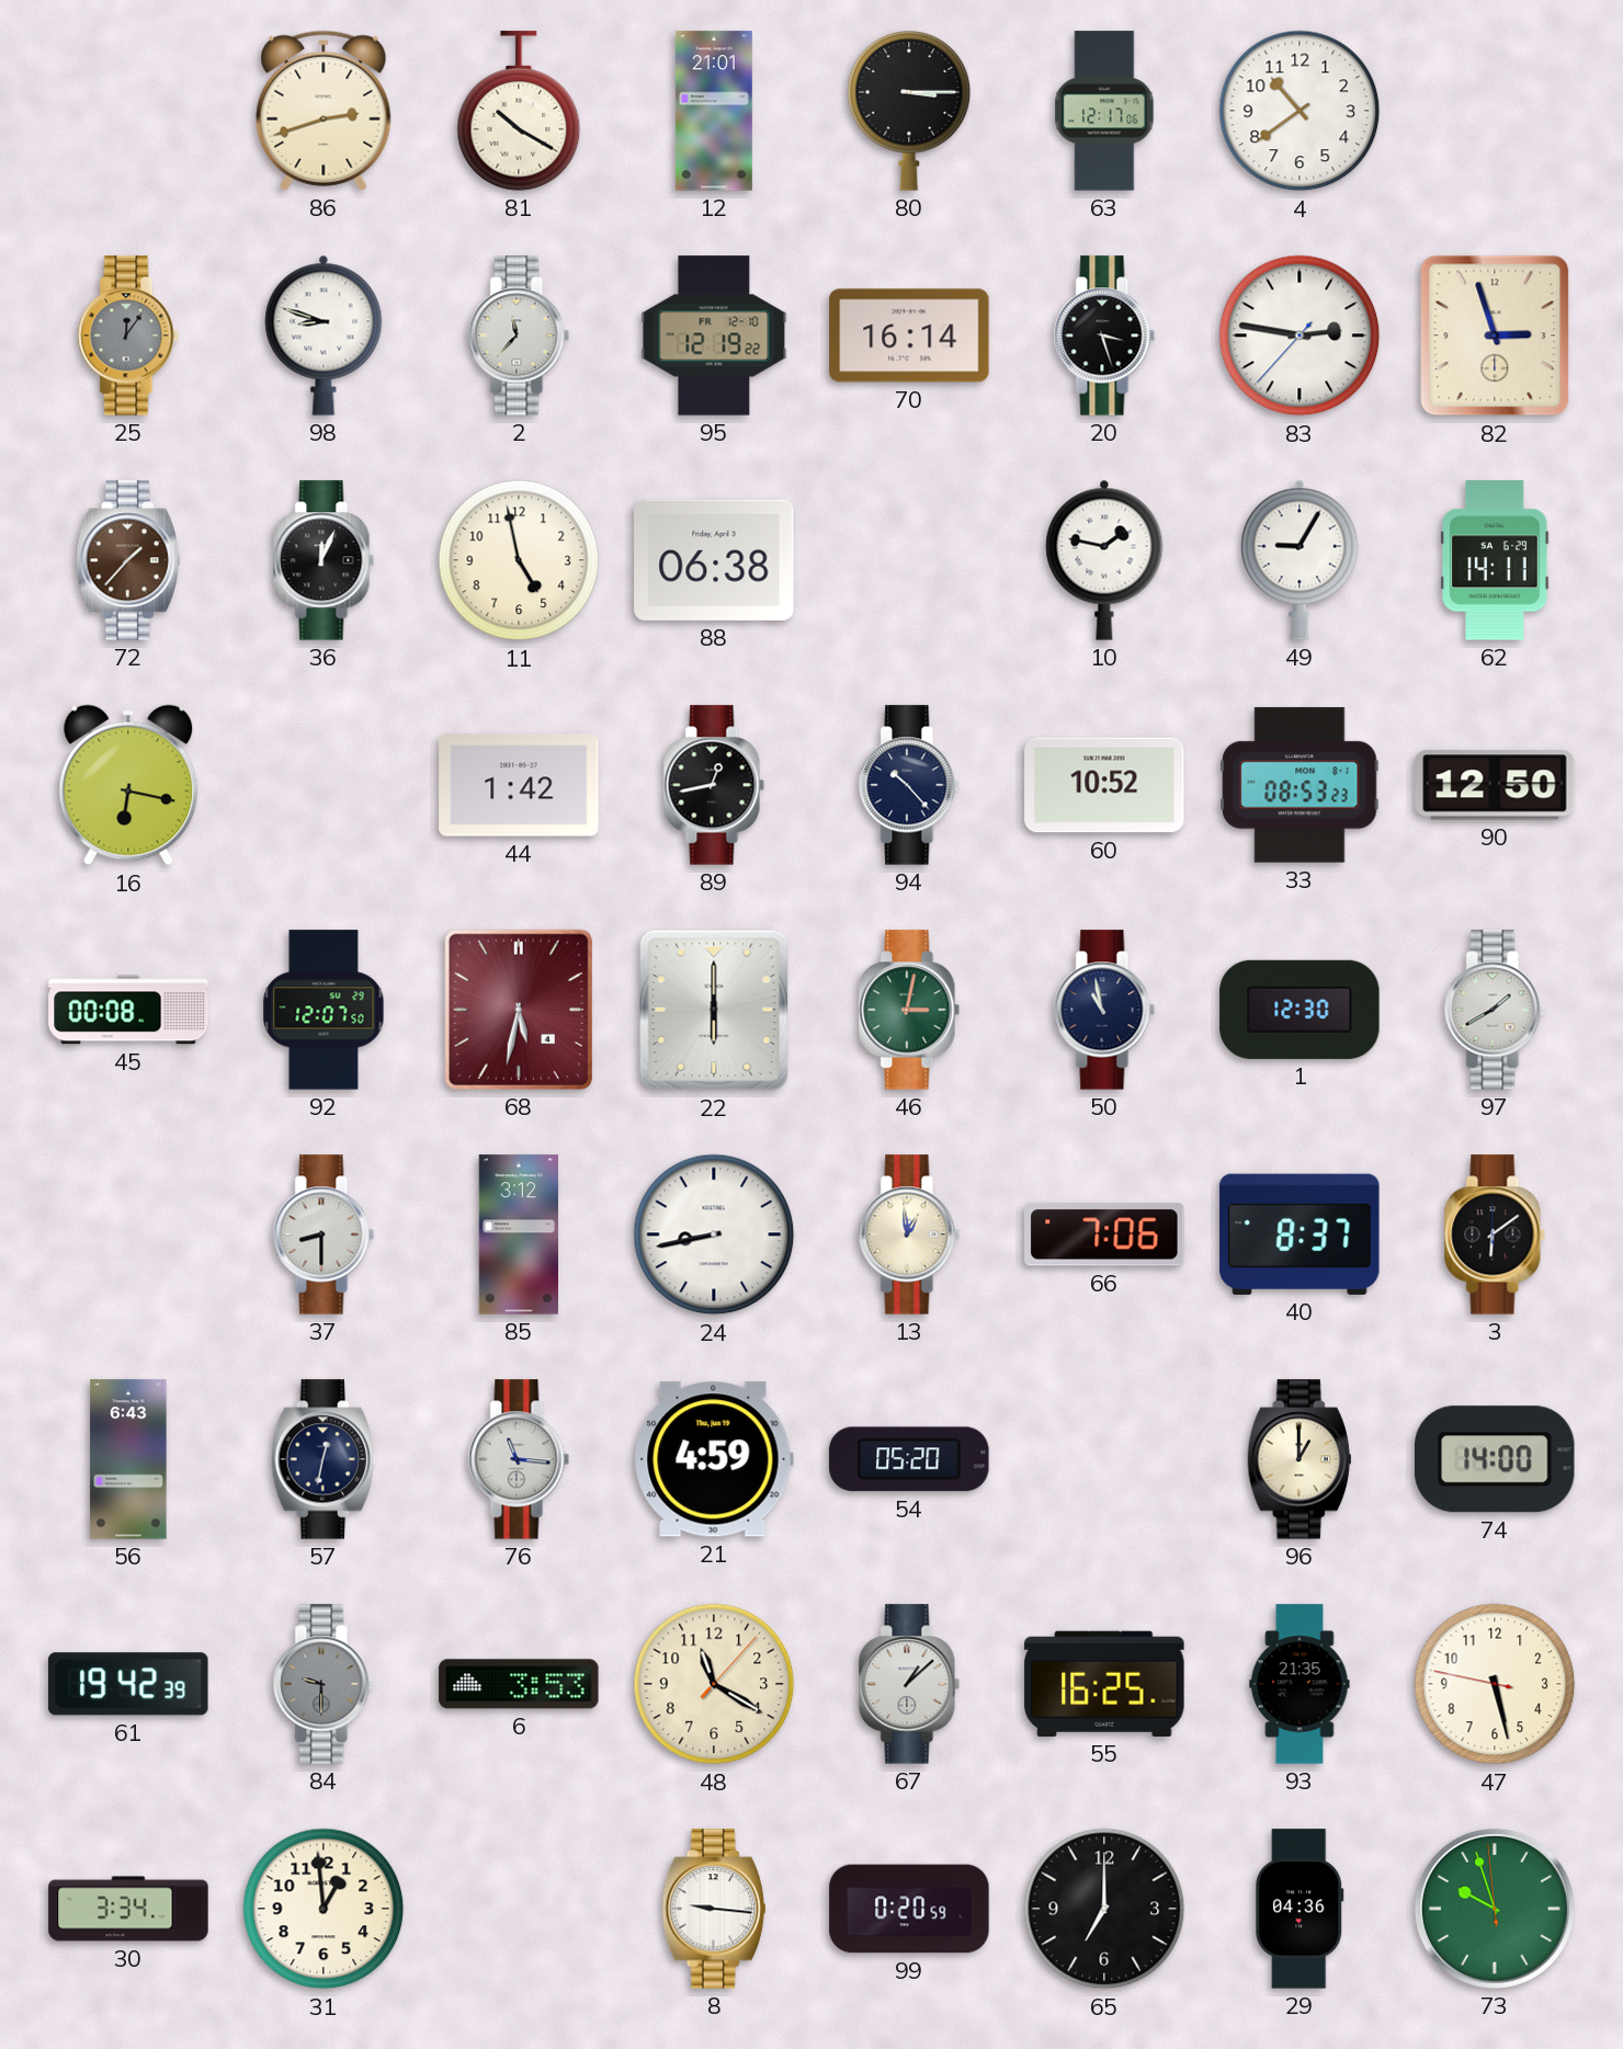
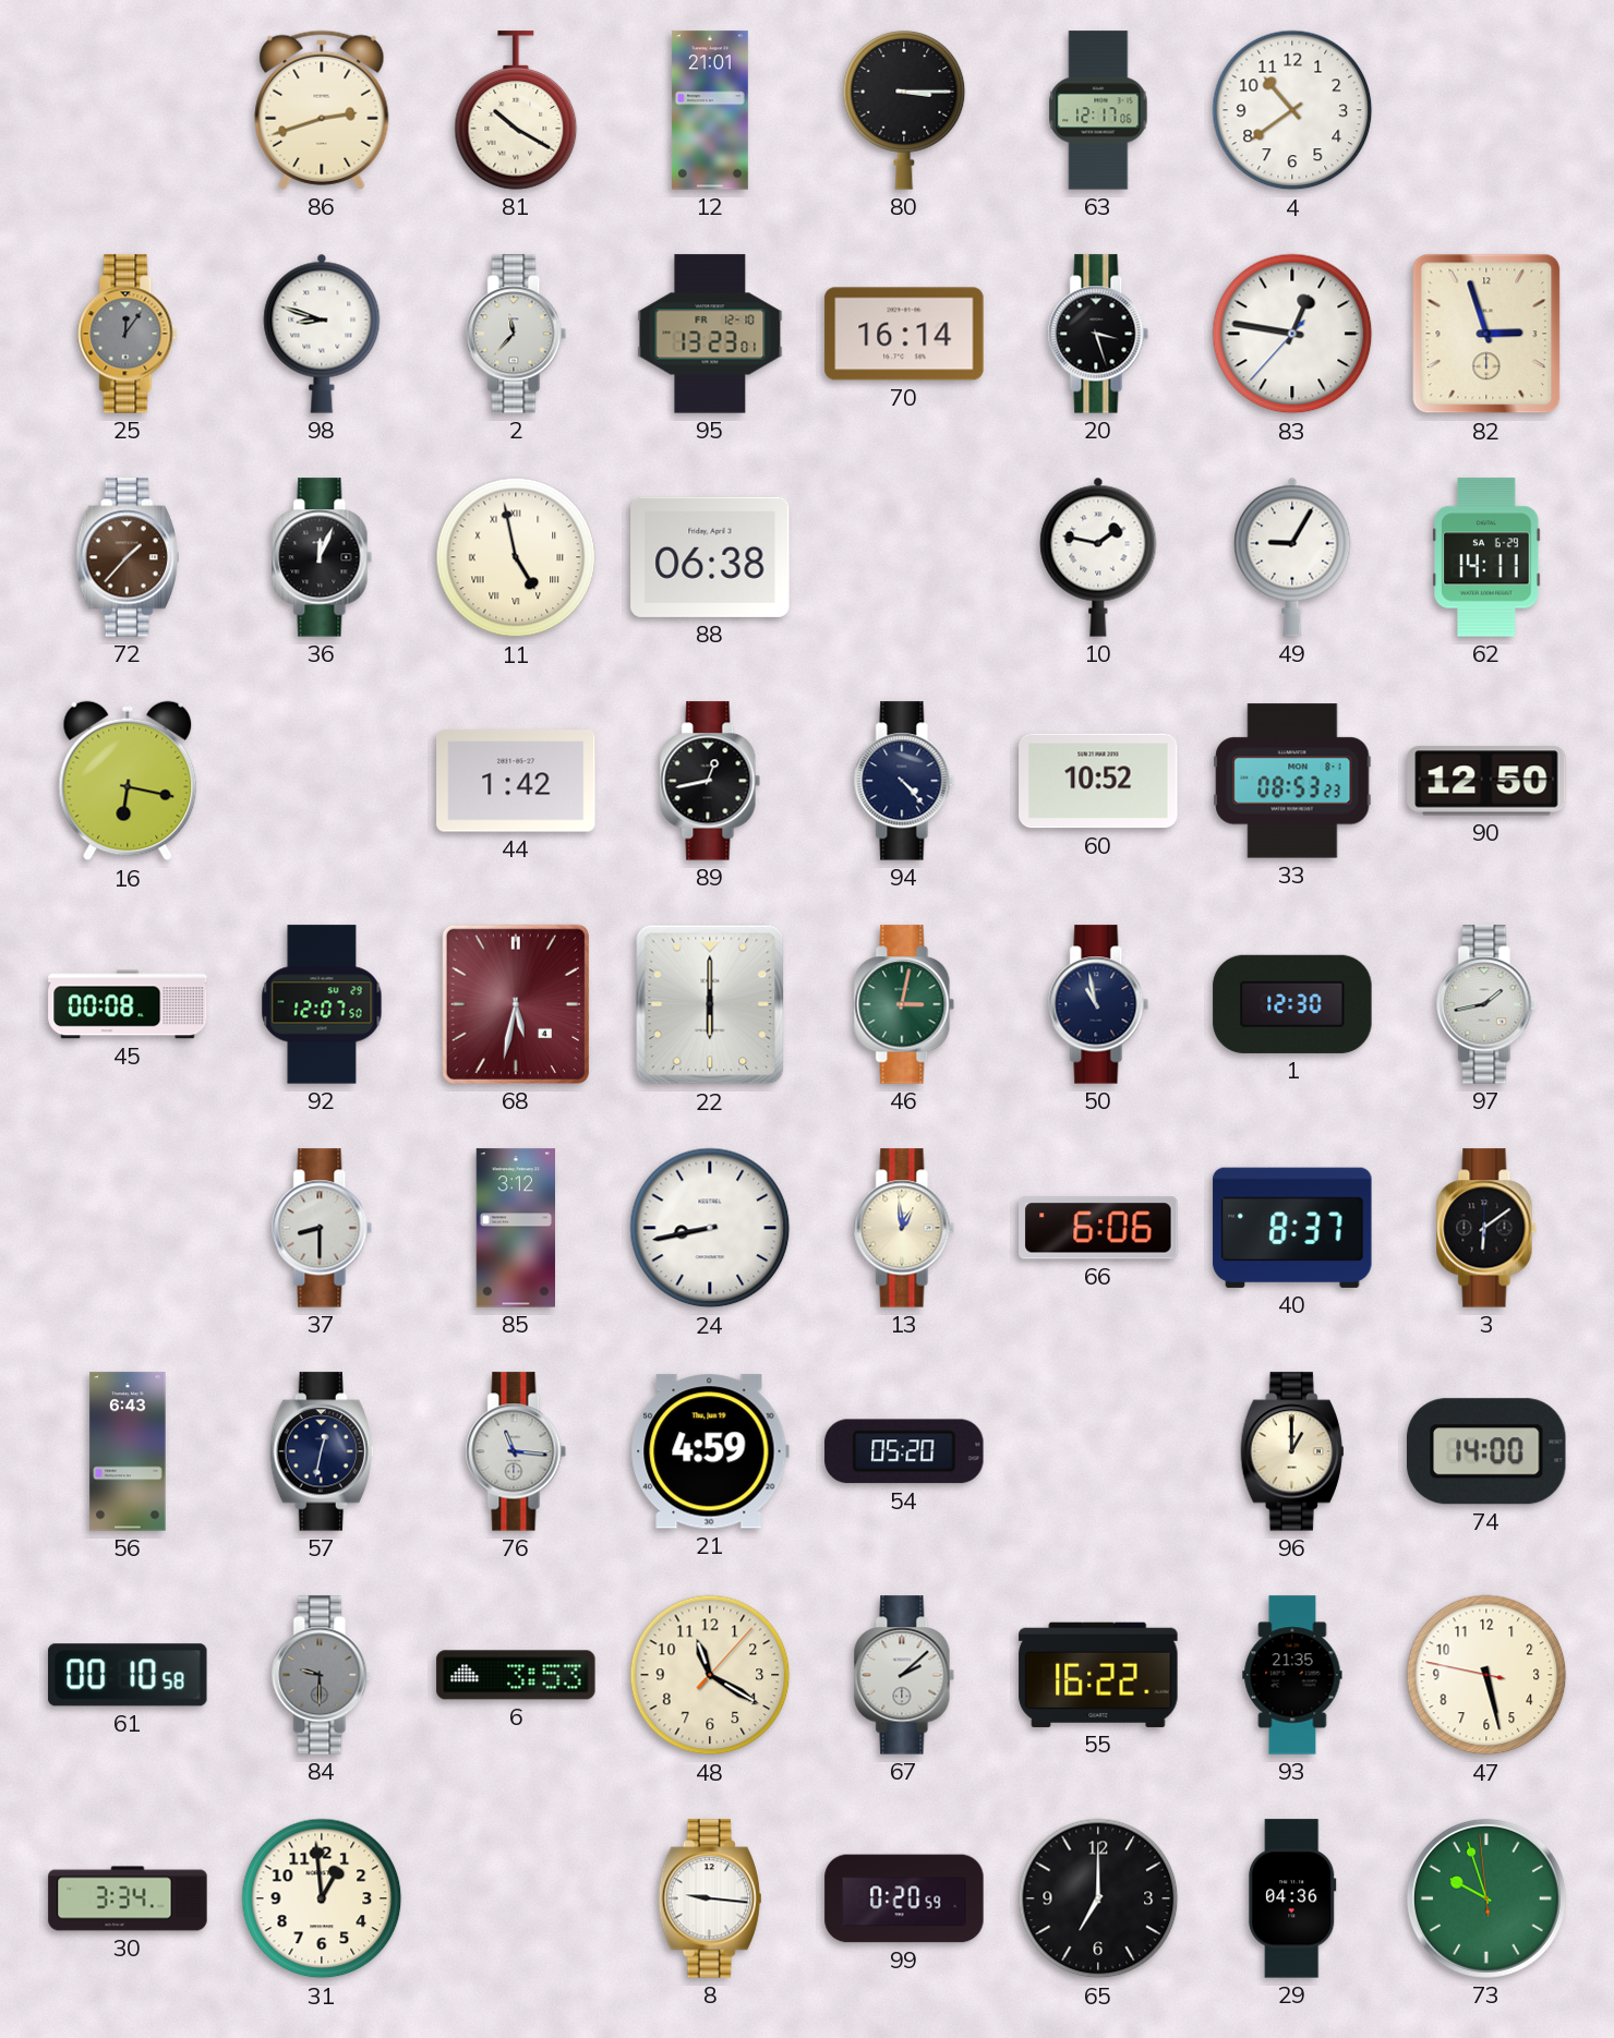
95: 12:19 -> 13:23
83: 2:46 -> 12:46
11 numerals: Arabic -> Roman
94: 10:23 -> 4:23
97: 1:40 -> 1:43
66: 7:06 -> 6:06
61: 19:42 -> 00:10
67: 1:08 -> 2:08
55: 16:25 -> 16:22
